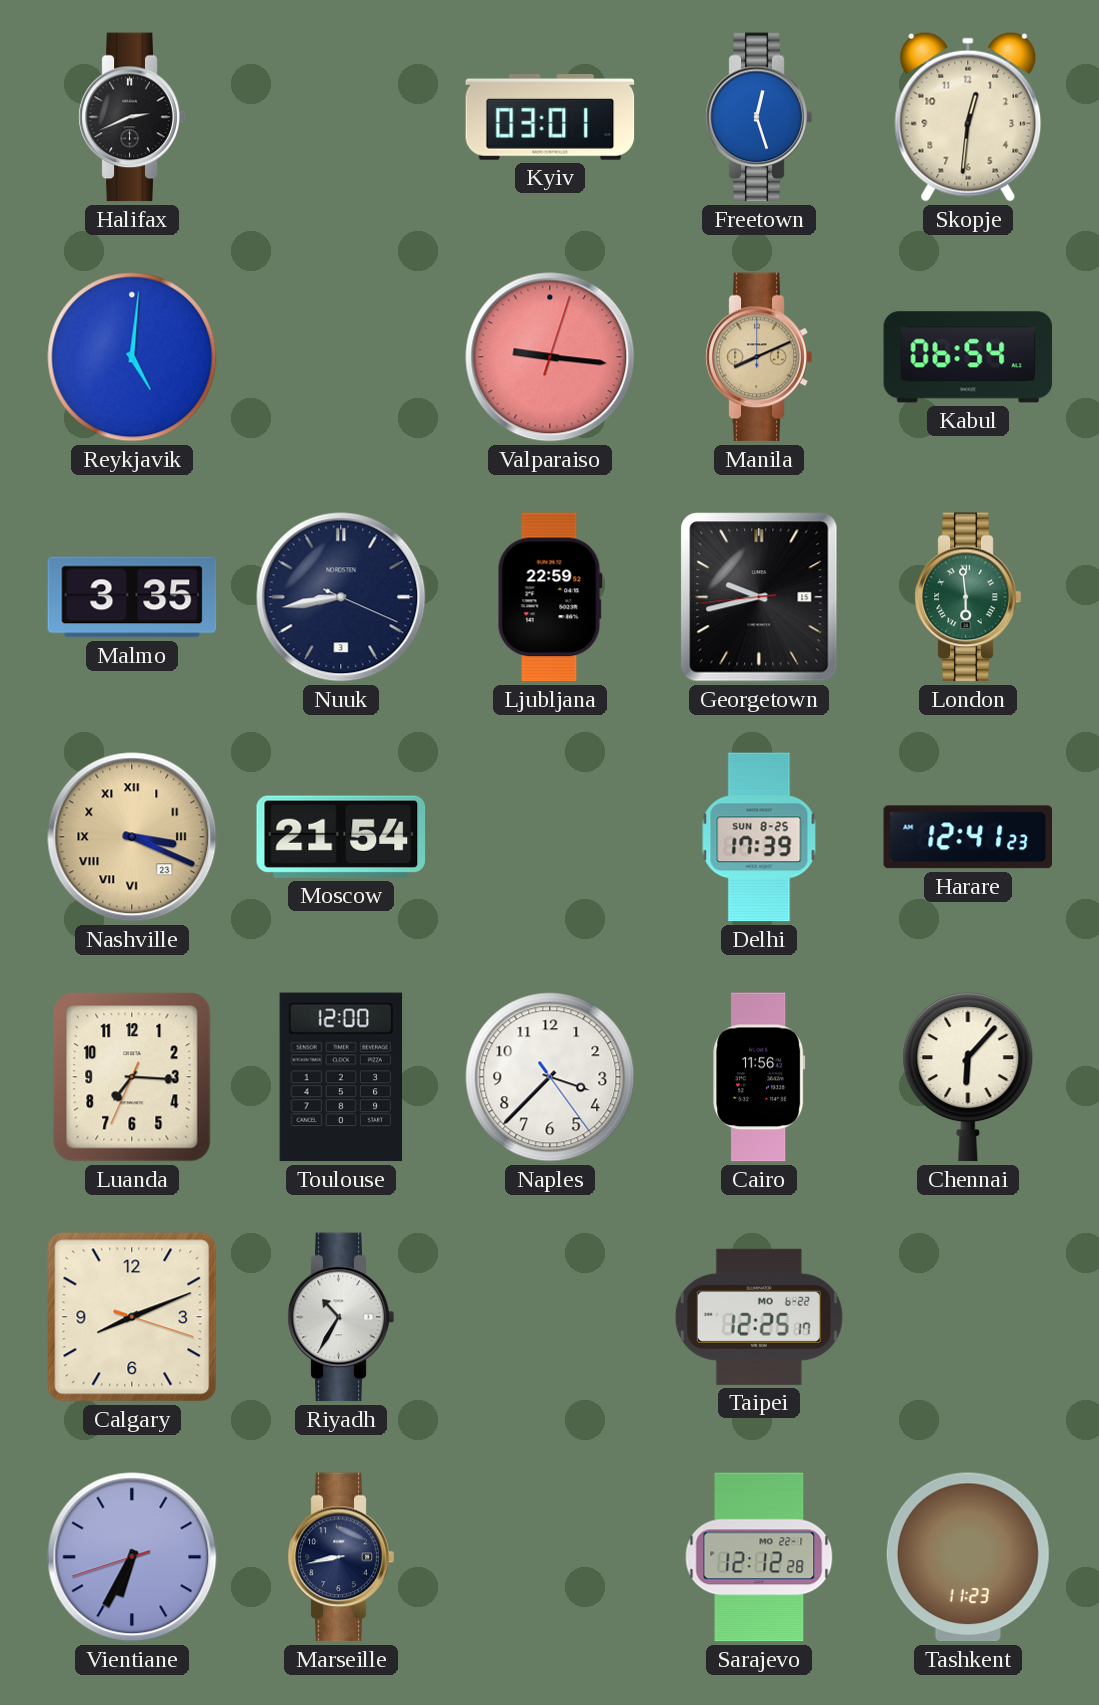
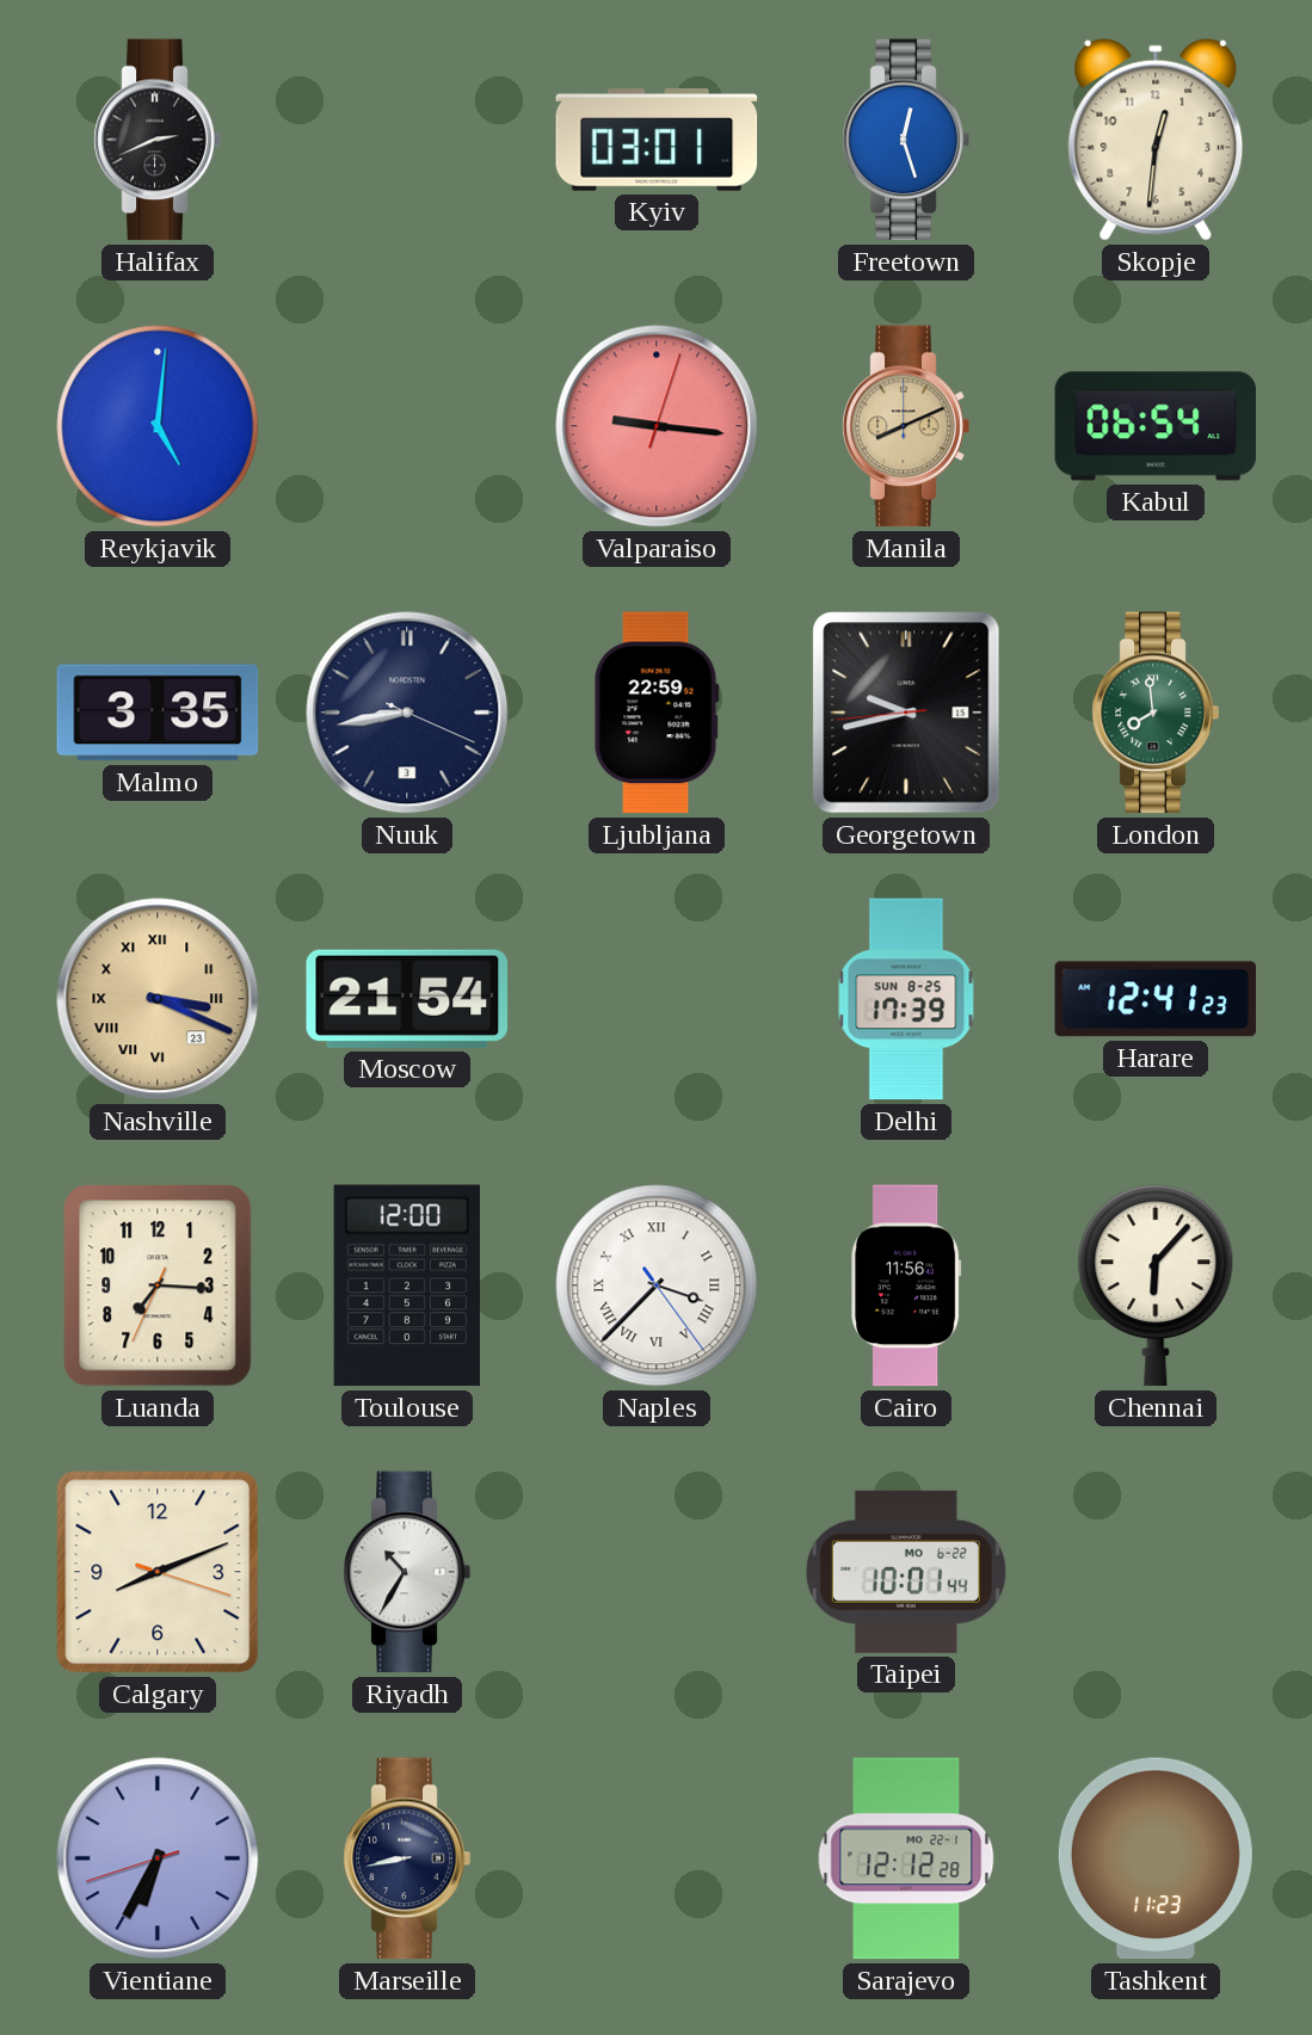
London: 5:59 -> 7:59
Naples numerals: Arabic -> Roman
Taipei: 12:25 -> 10:01
